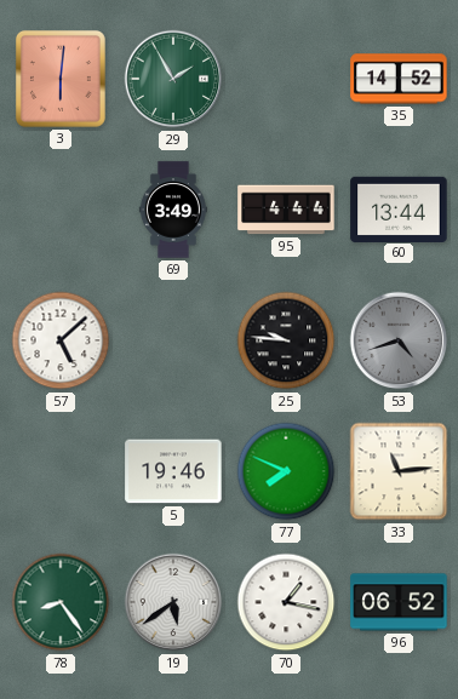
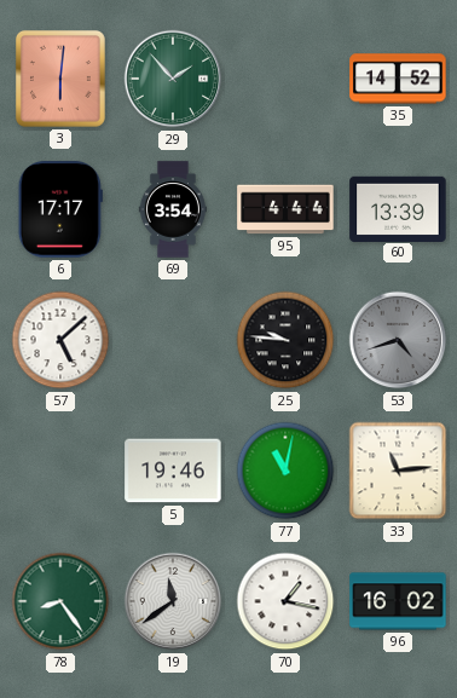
29: 1:55 -> 1:53
6: none -> 17:17
69: 3:49 -> 3:54
60: 13:44 -> 13:39
77: 7:49 -> 11:02
19: 5:39 -> 11:39
96: 06:52 -> 16:02
